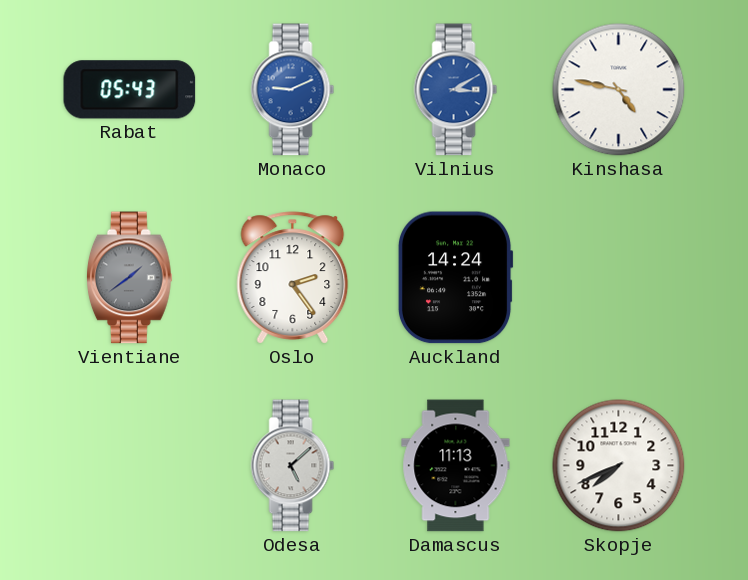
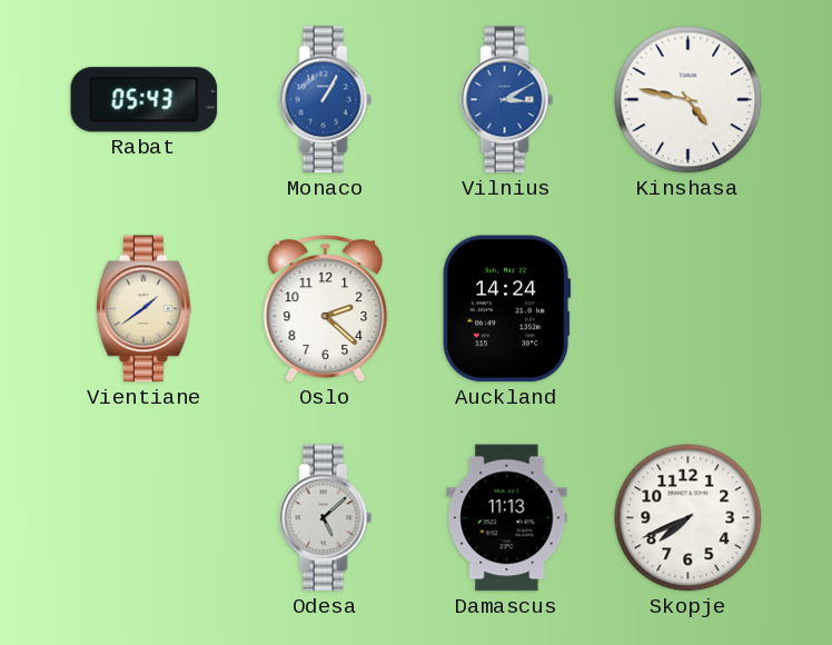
Monaco: 9:11 -> 1:05
Vientiane dial: grey -> cream
Oslo: 2:24 -> 2:22
